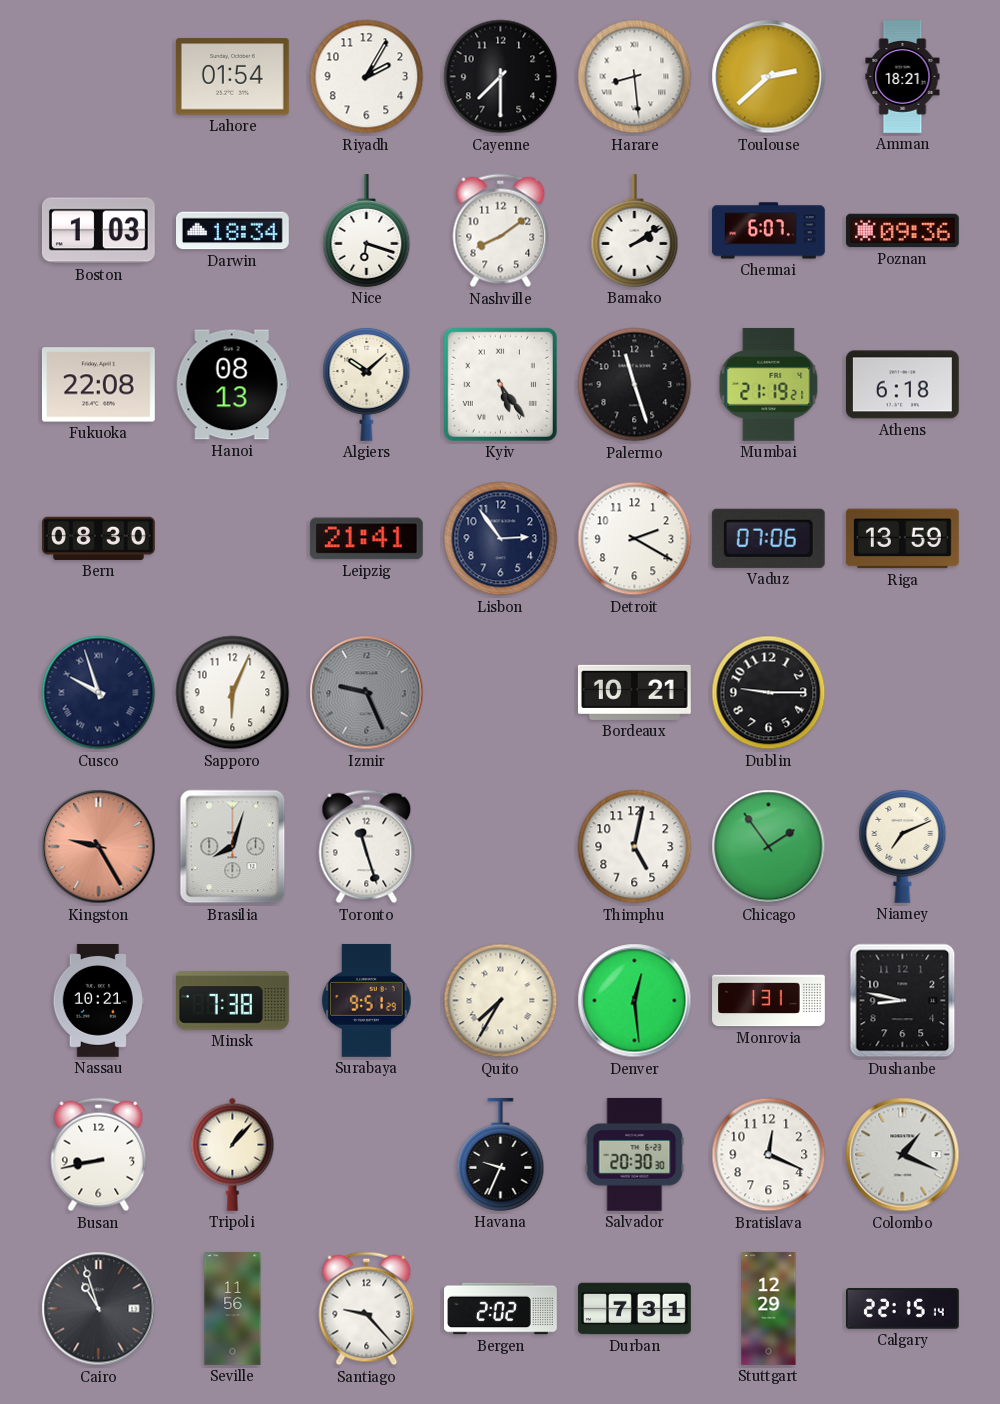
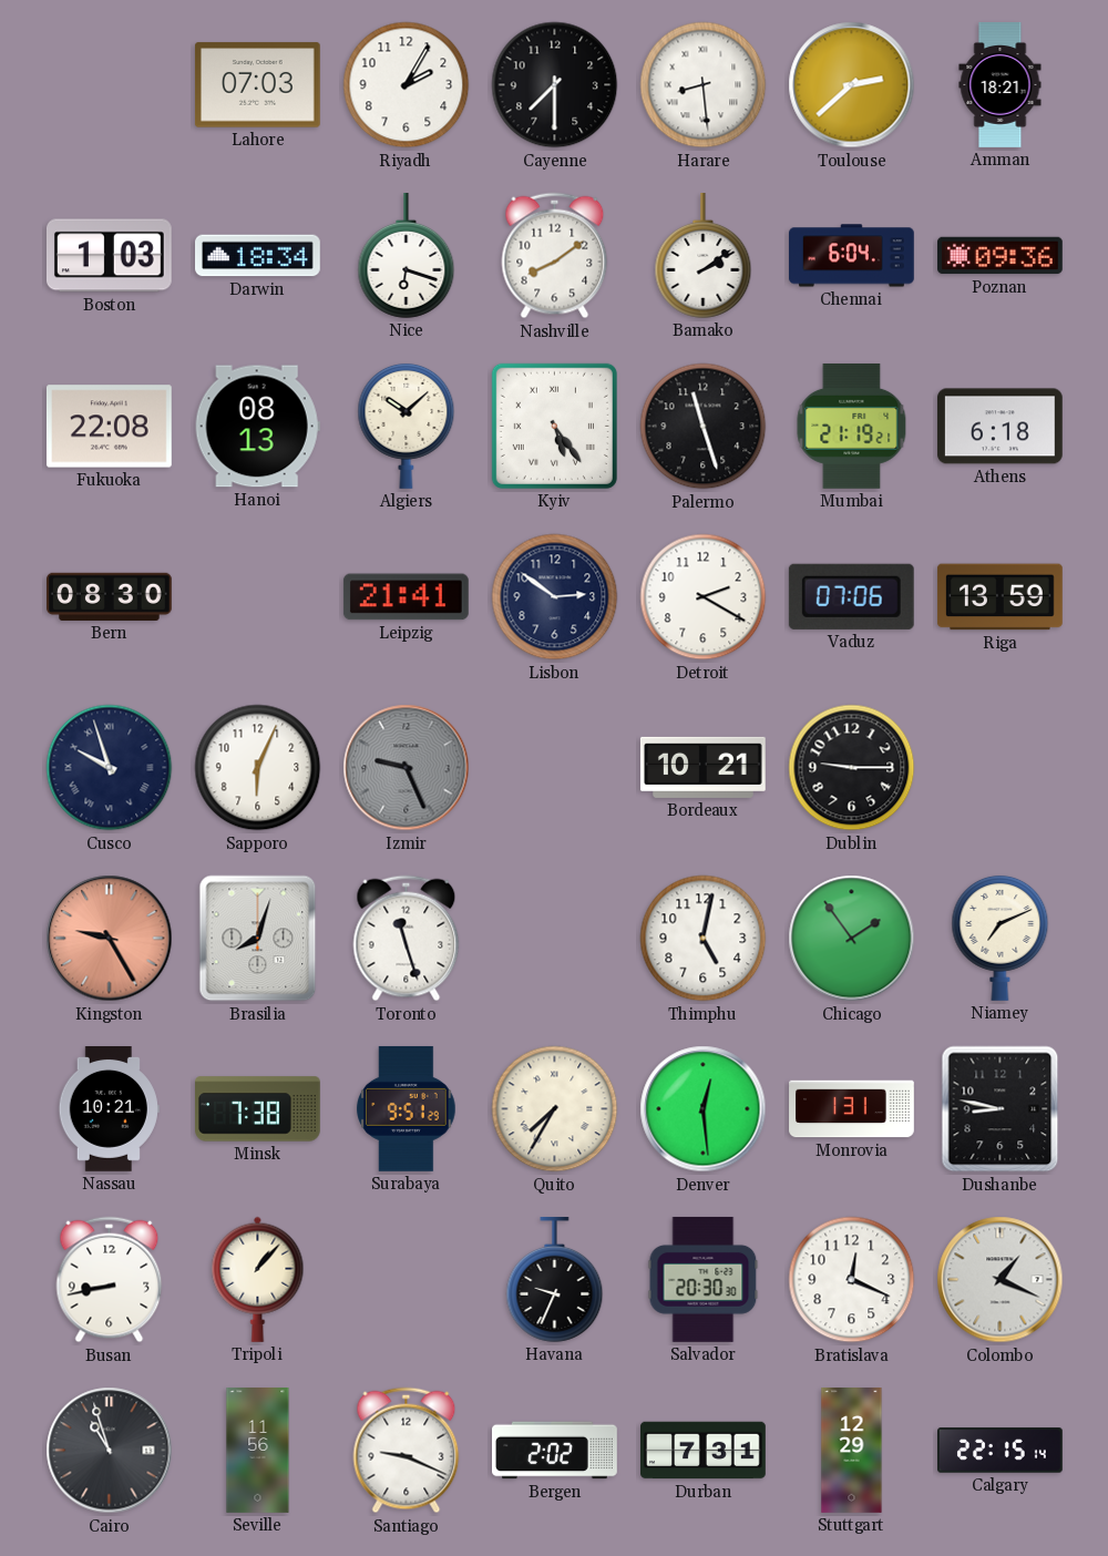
Lahore: 01:54 -> 07:03
Chennai: 6:07 -> 6:04
Lisbon: 2:54 -> 2:51
Santiago: 9:23 -> 9:19
